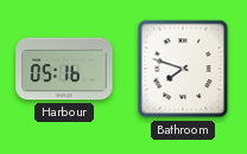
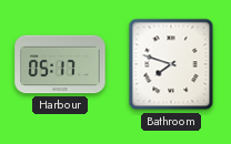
Harbour: 05:16 -> 05:17
